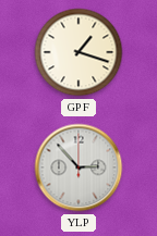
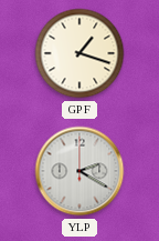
YLP: 2:53 -> 2:20
